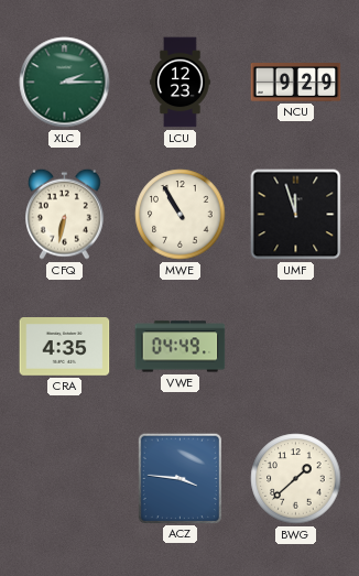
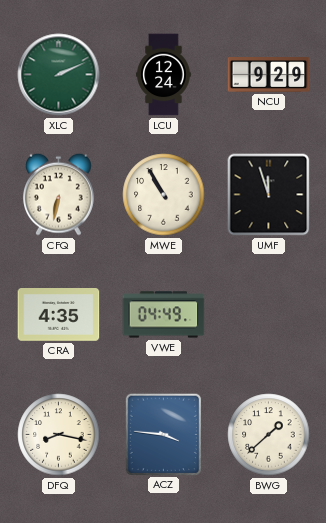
XLC: 2:15 -> 2:11
LCU: 12:23 -> 12:24
DFQ: none -> 8:17
